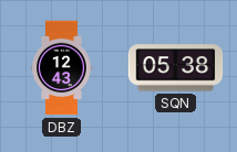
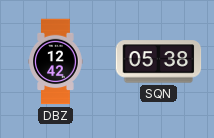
DBZ: 12:43 -> 12:42
